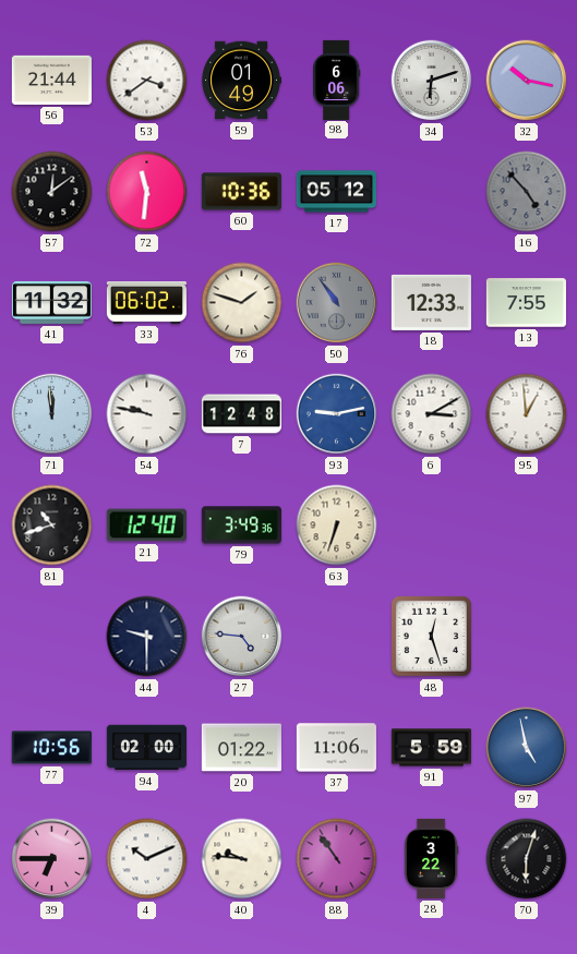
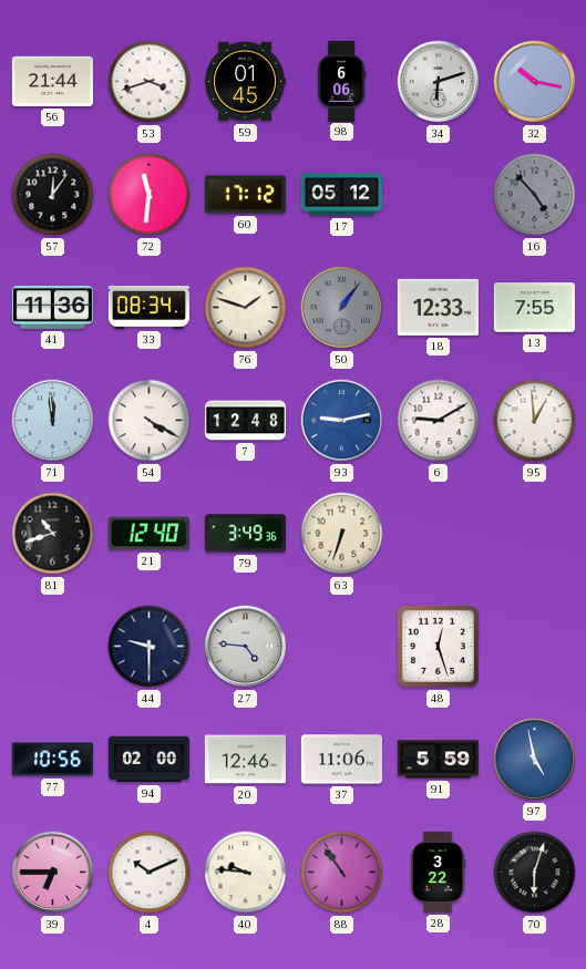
53: 3:39 -> 3:42
59: 01:49 -> 01:45
57: 12:09 -> 12:06
60: 10:36 -> 17:12
41: 11:32 -> 11:36
33: 06:02 -> 08:34
50: 10:54 -> 1:06
54: 9:47 -> 4:20
6: 3:10 -> 9:10
20: 01:22 -> 12:46
